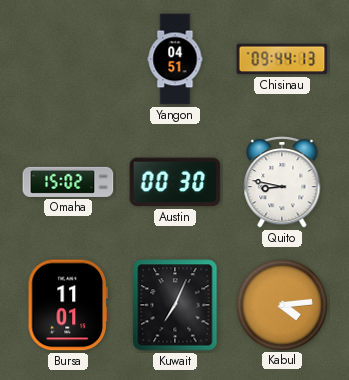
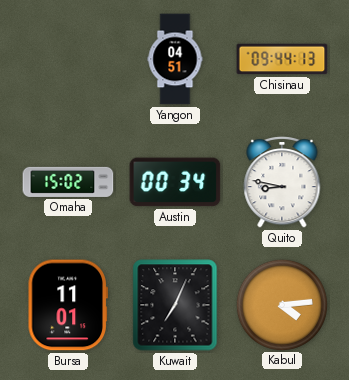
Austin: 00:30 -> 00:34
